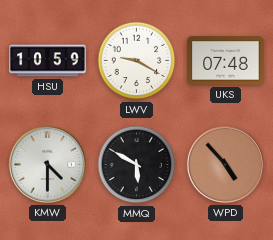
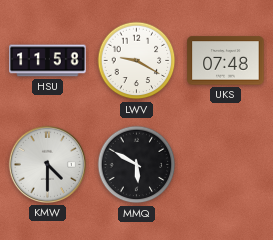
HSU: 10:59 -> 11:58
WPD: 4:53 -> none
